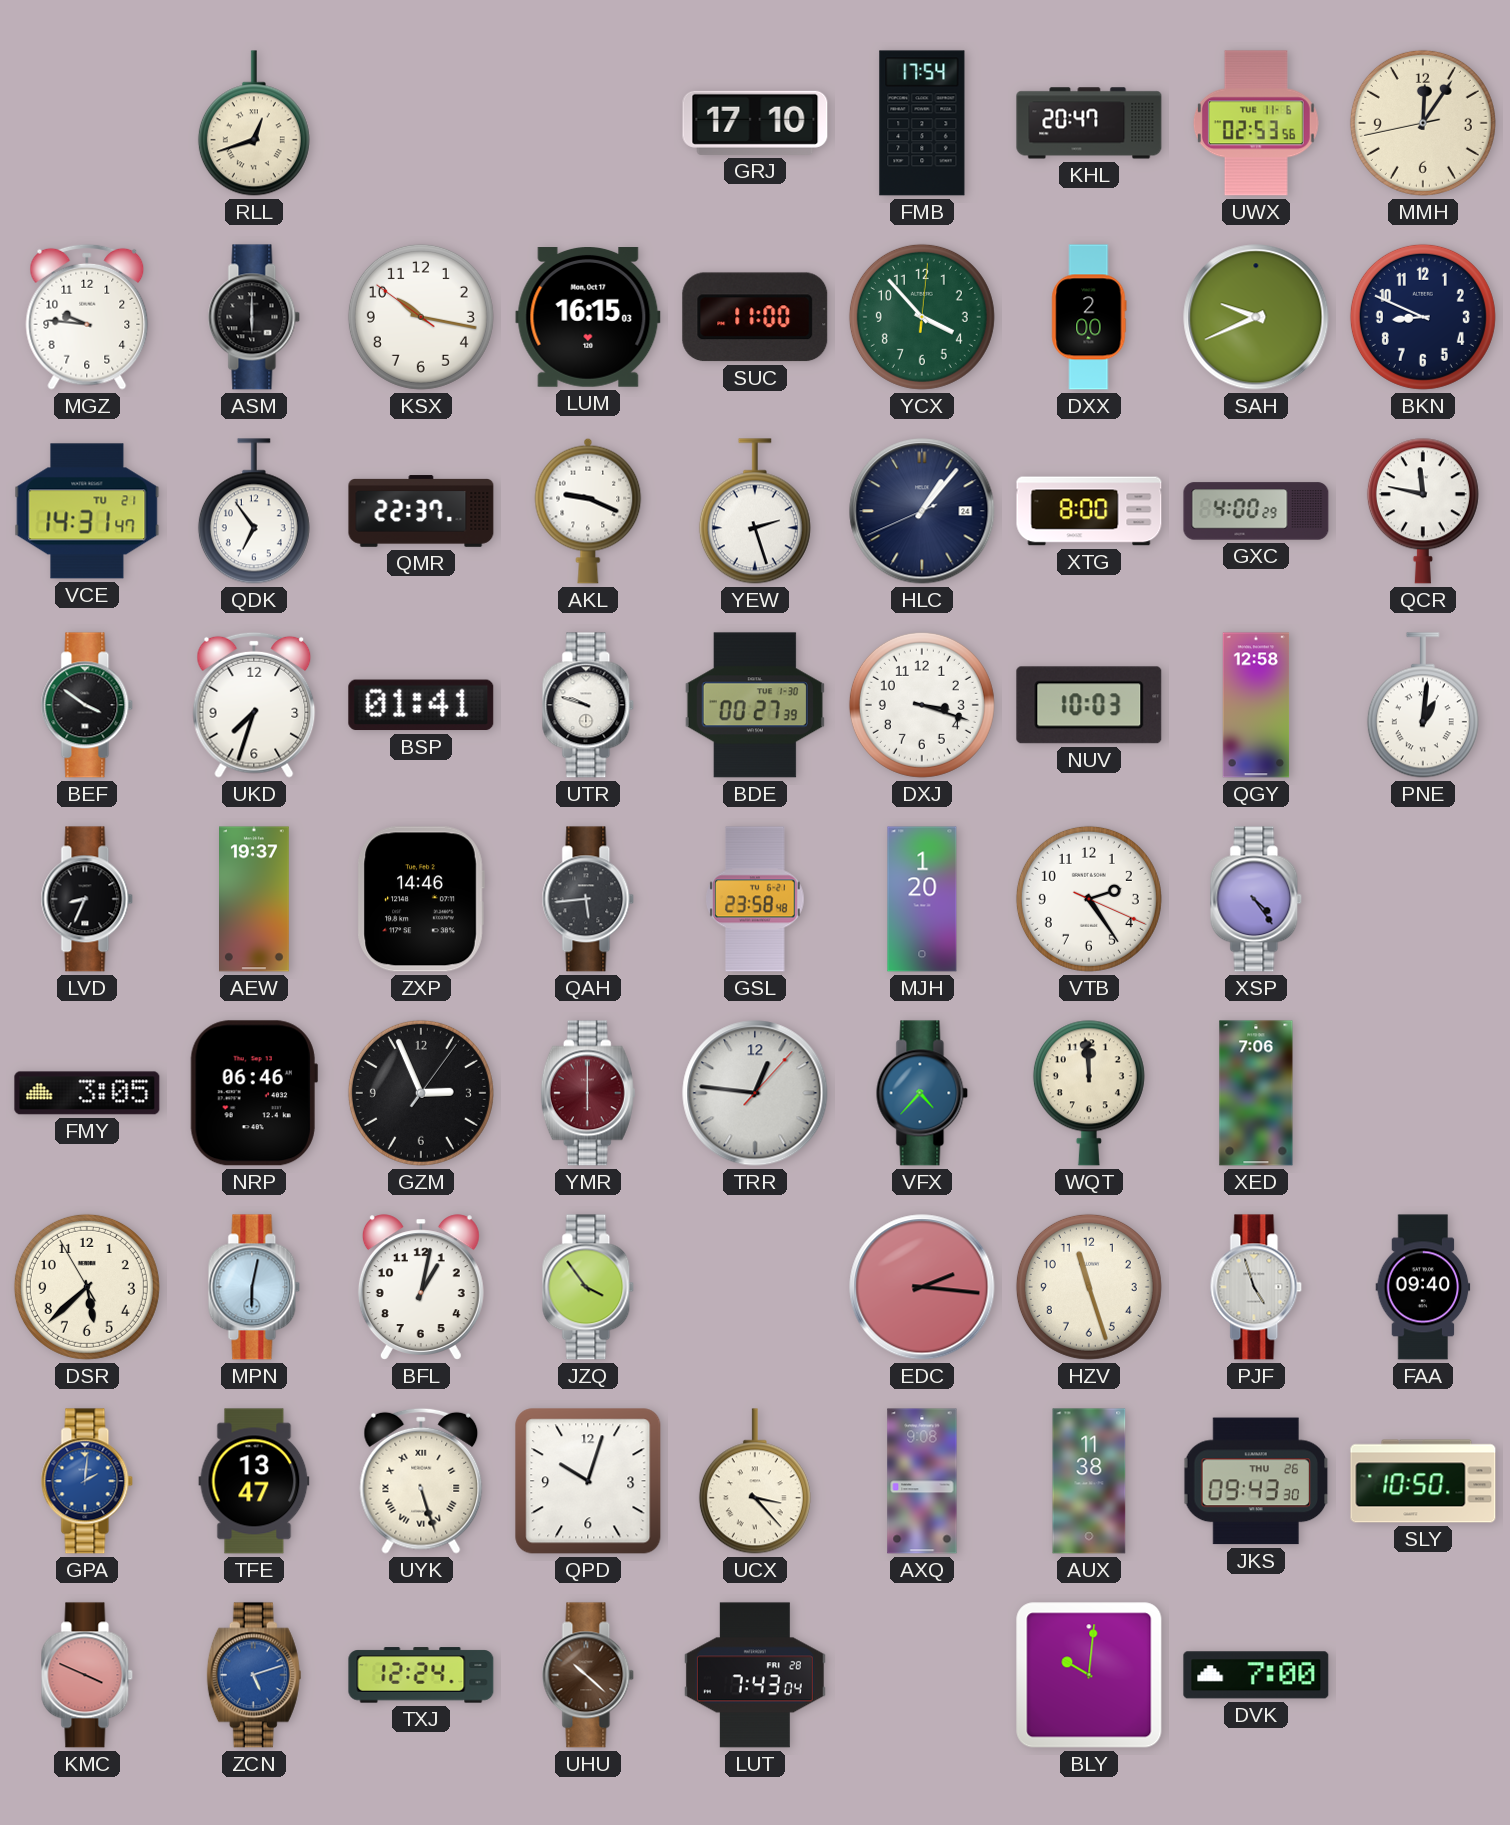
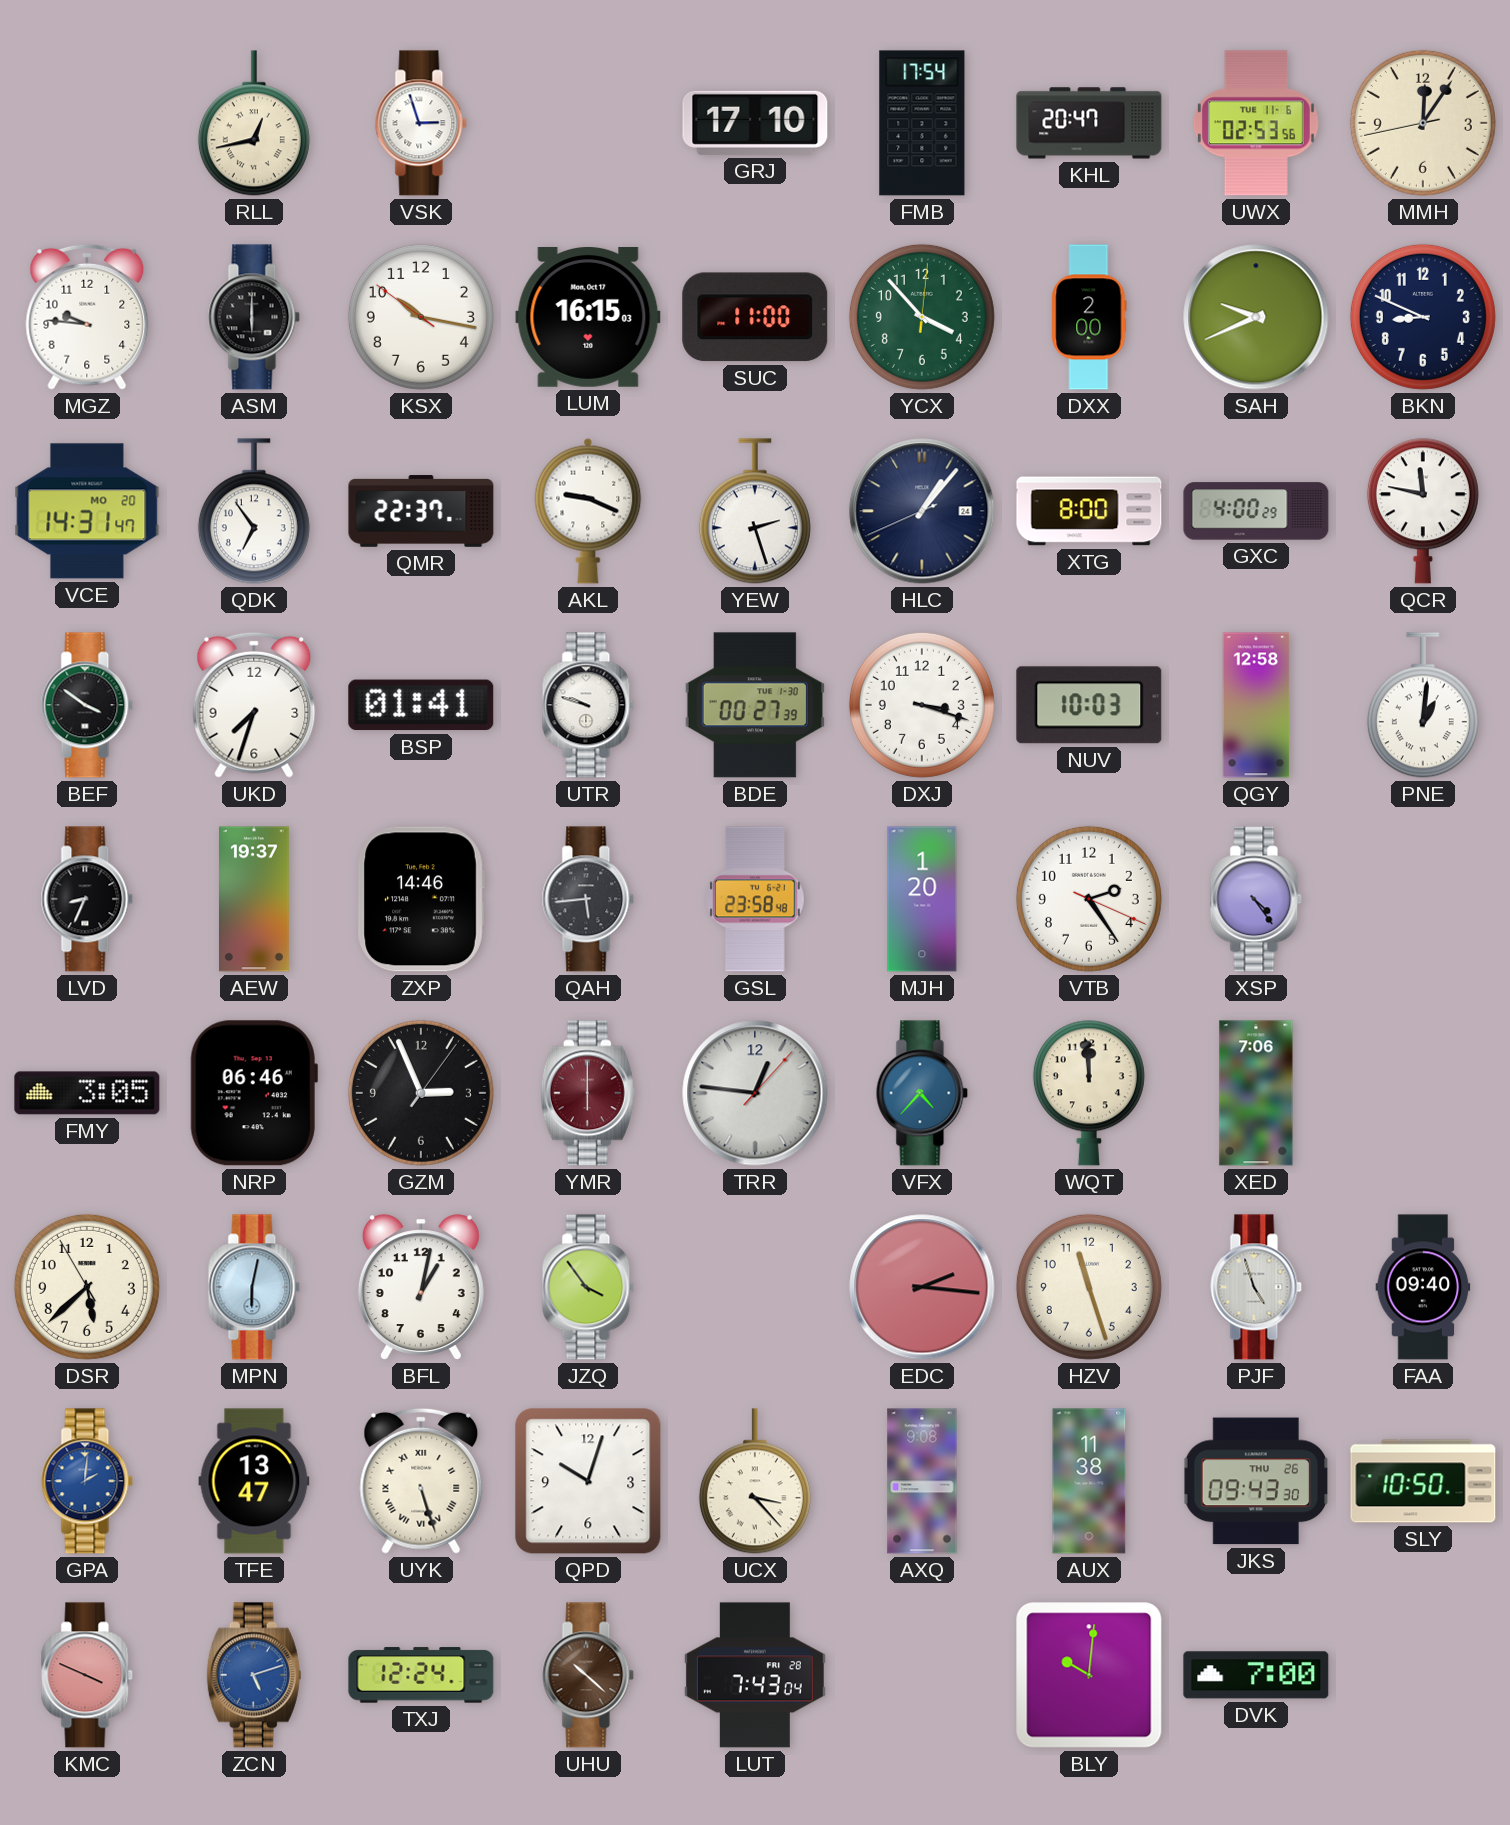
RLL: 12:42 -> 12:43
VSK: none -> 2:57
VCE date: TU 21 -> MO 20
